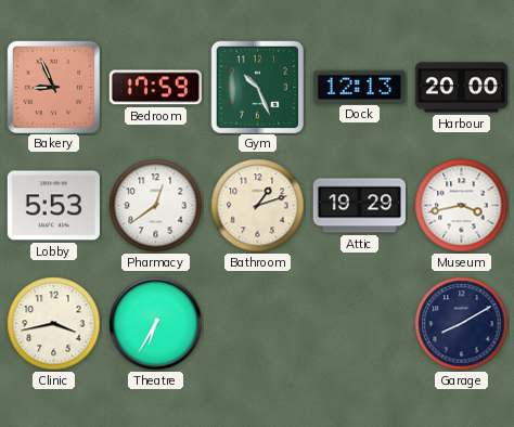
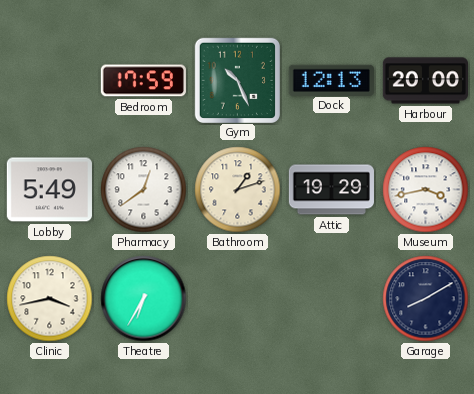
Bakery: 8:56 -> none
Lobby: 5:53 -> 5:49
